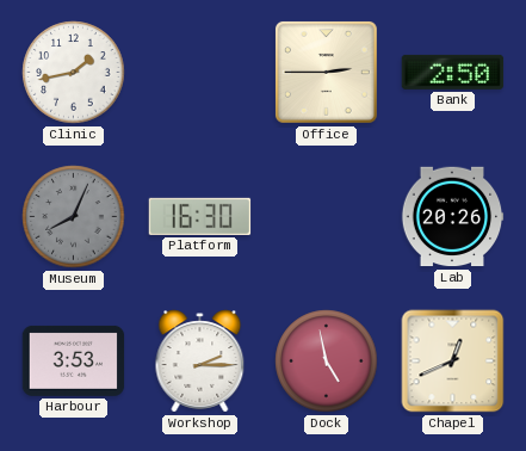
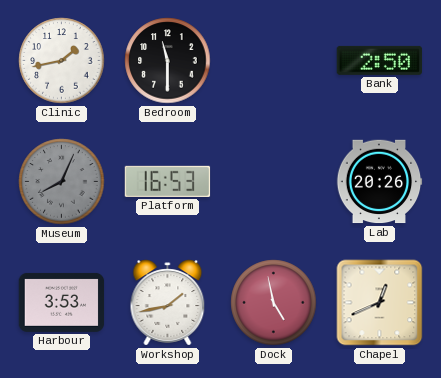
Bedroom: none -> 11:30
Office: 2:45 -> none
Platform: 16:30 -> 16:53
Workshop: 2:15 -> 1:43
